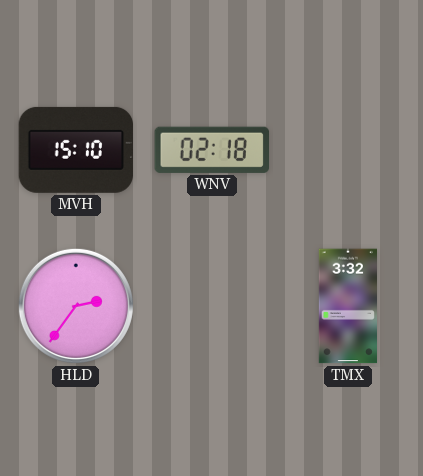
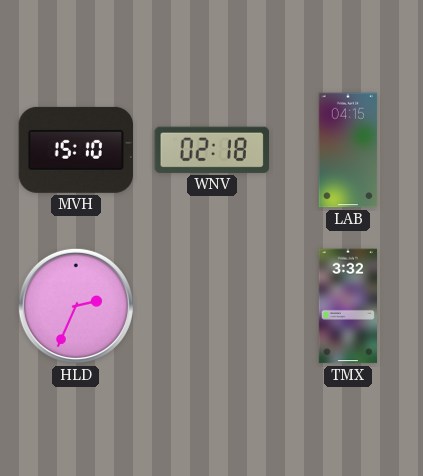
LAB: none -> 04:15
HLD: 2:36 -> 2:34
